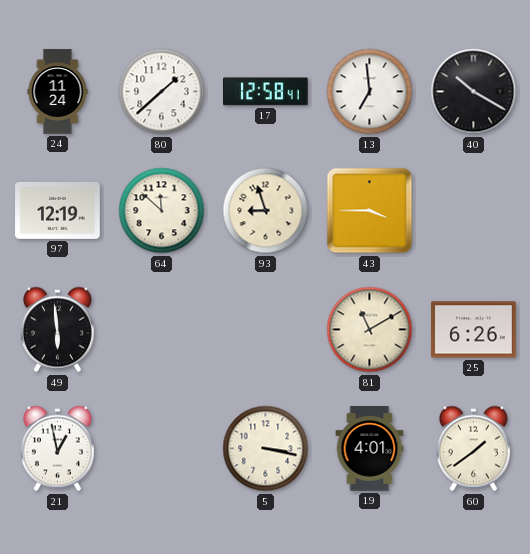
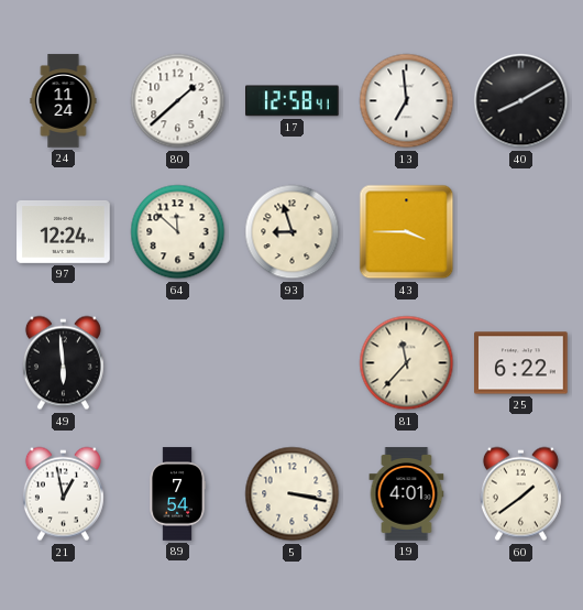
40: 10:20 -> 8:10
97: 12:19 -> 12:24
81: 11:10 -> 11:37
25: 6:26 -> 6:22
89: none -> 7:54
